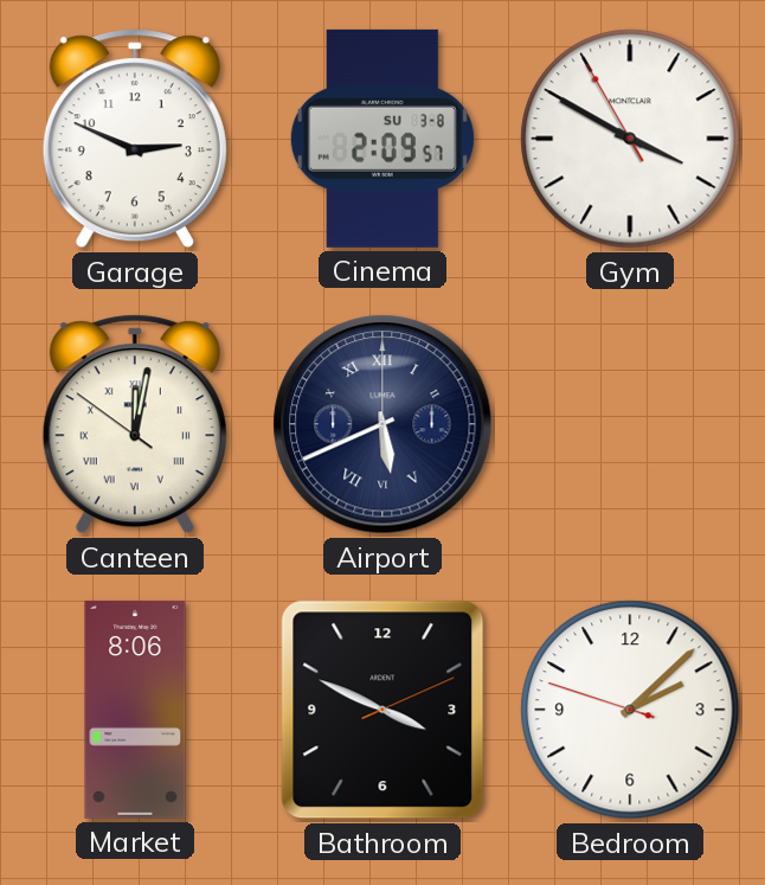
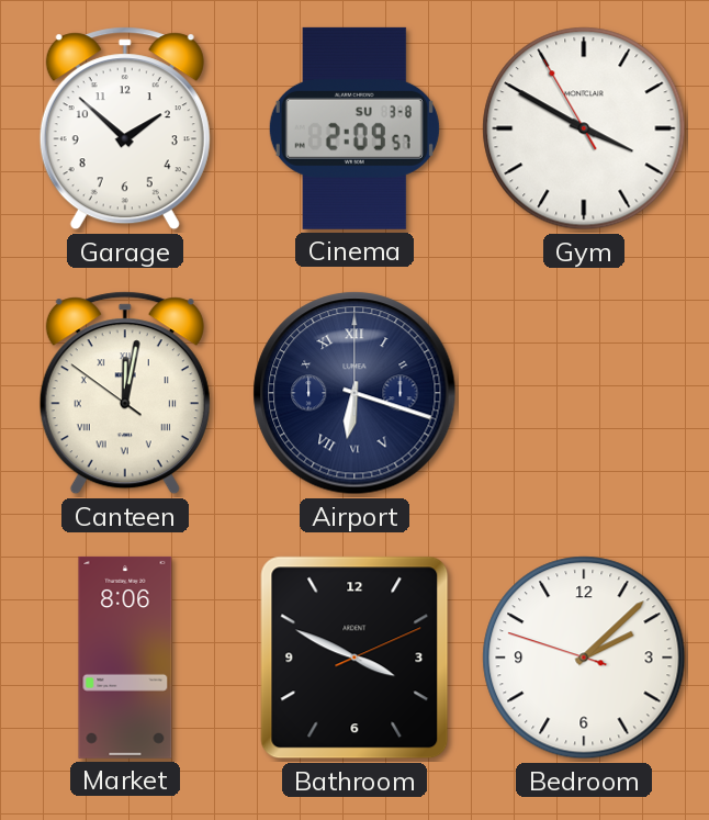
Garage: 2:49 -> 1:52
Airport: 5:41 -> 6:18
